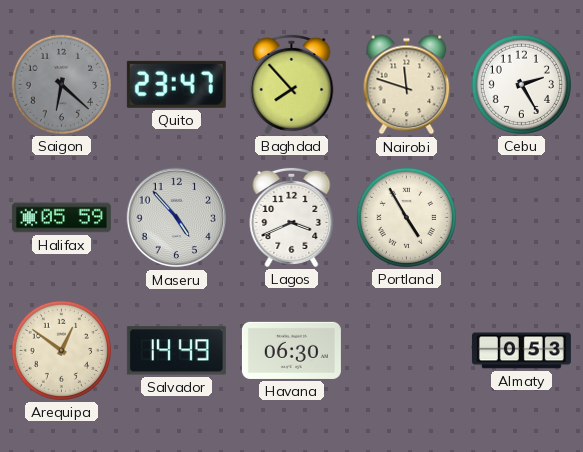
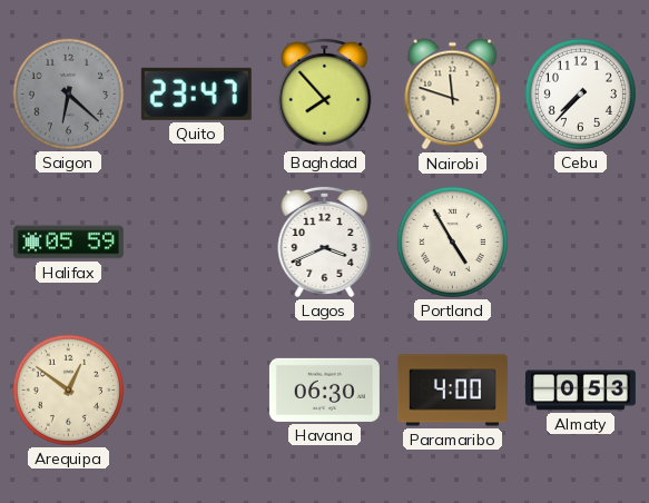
Cebu: 2:25 -> 7:37
Maseru: 4:53 -> none
Salvador: 14:49 -> none
Paramaribo: none -> 4:00
